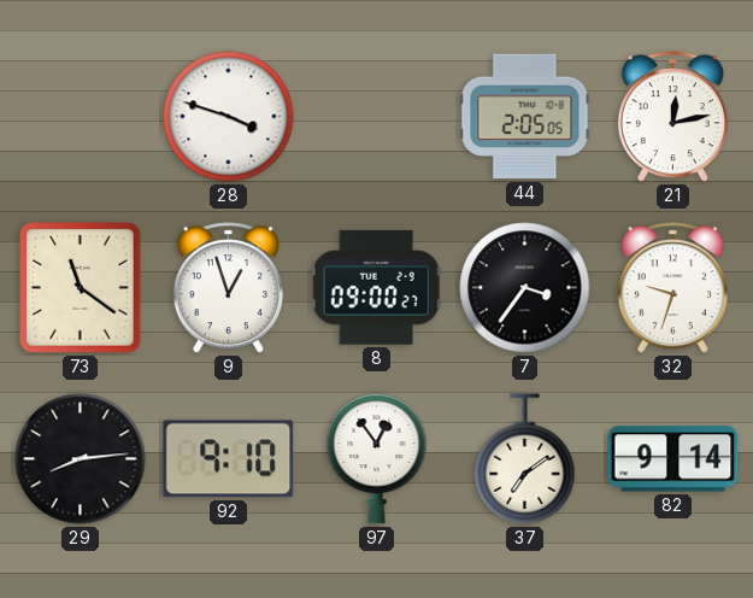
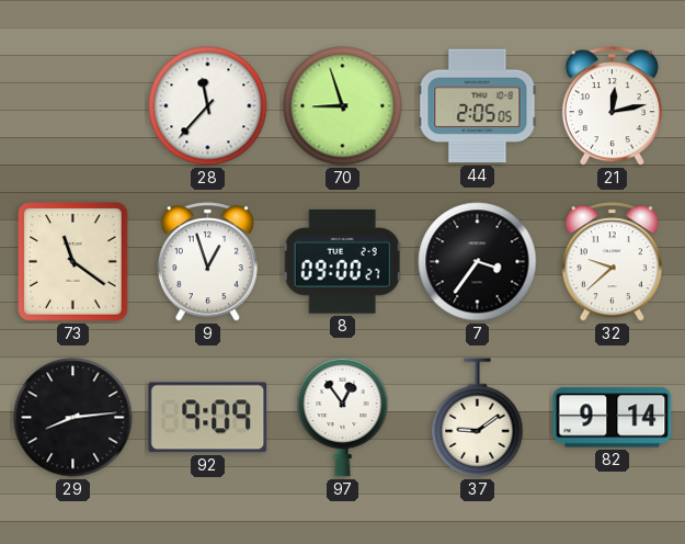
28: 3:48 -> 11:37
70: none -> 8:57
32: 9:33 -> 9:38
92: 9:10 -> 9:09
37: 7:09 -> 9:09
